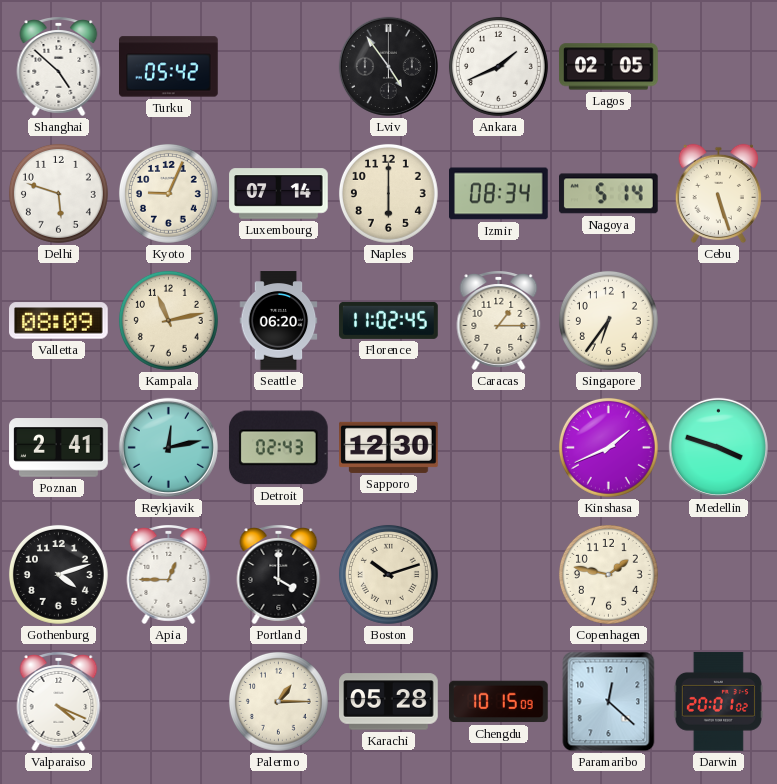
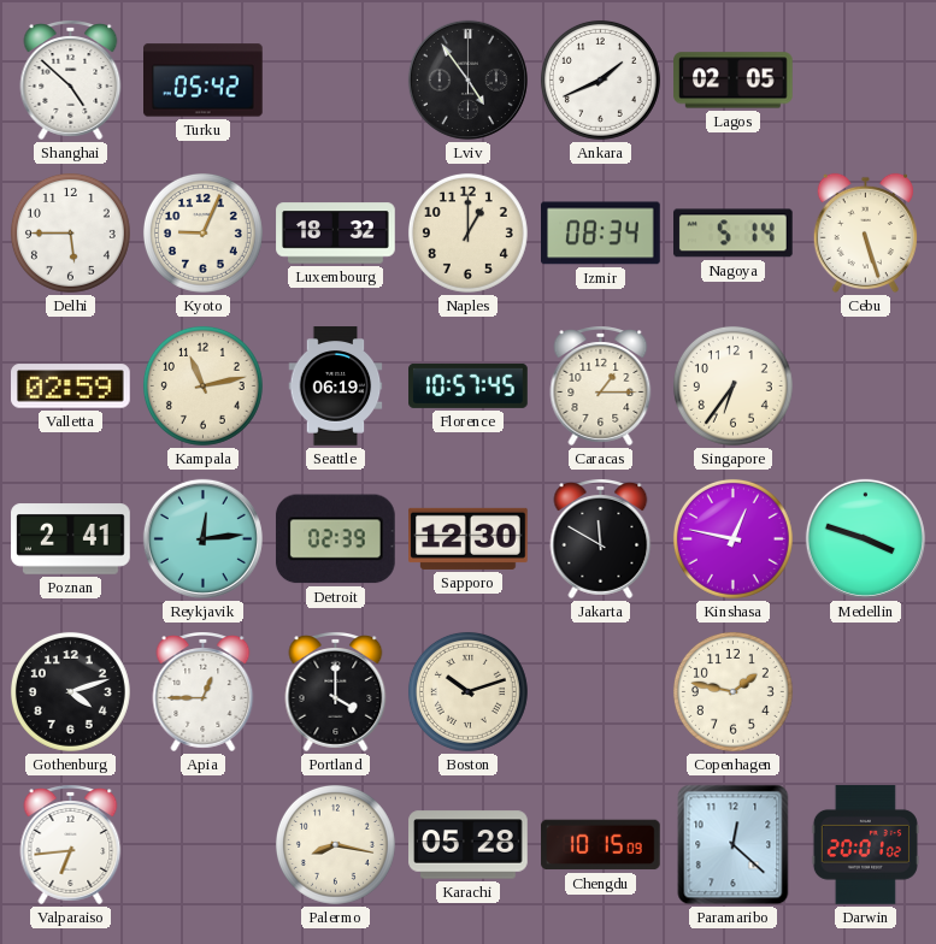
Delhi: 5:48 -> 5:45
Luxembourg: 07:14 -> 18:32
Naples: 6:00 -> 1:00
Valletta: 08:09 -> 02:59
Seattle: 06:20 -> 06:19
Florence: 11:02 -> 10:57
Reykjavik: 12:13 -> 12:14
Detroit: 02:43 -> 02:39
Jakarta: none -> 11:50
Kinshasa: 1:41 -> 12:47
Valparaiso: 4:19 -> 6:44
Palermo: 1:15 -> 8:17
